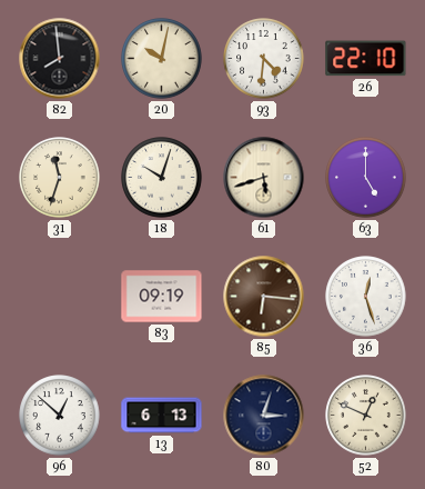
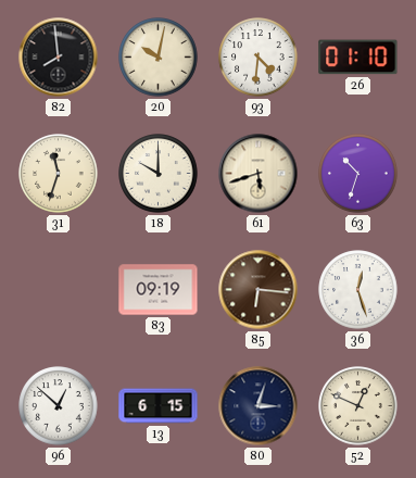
26: 22:10 -> 01:10
18: 10:03 -> 10:00
63: 5:00 -> 10:33
13: 6:13 -> 6:15
